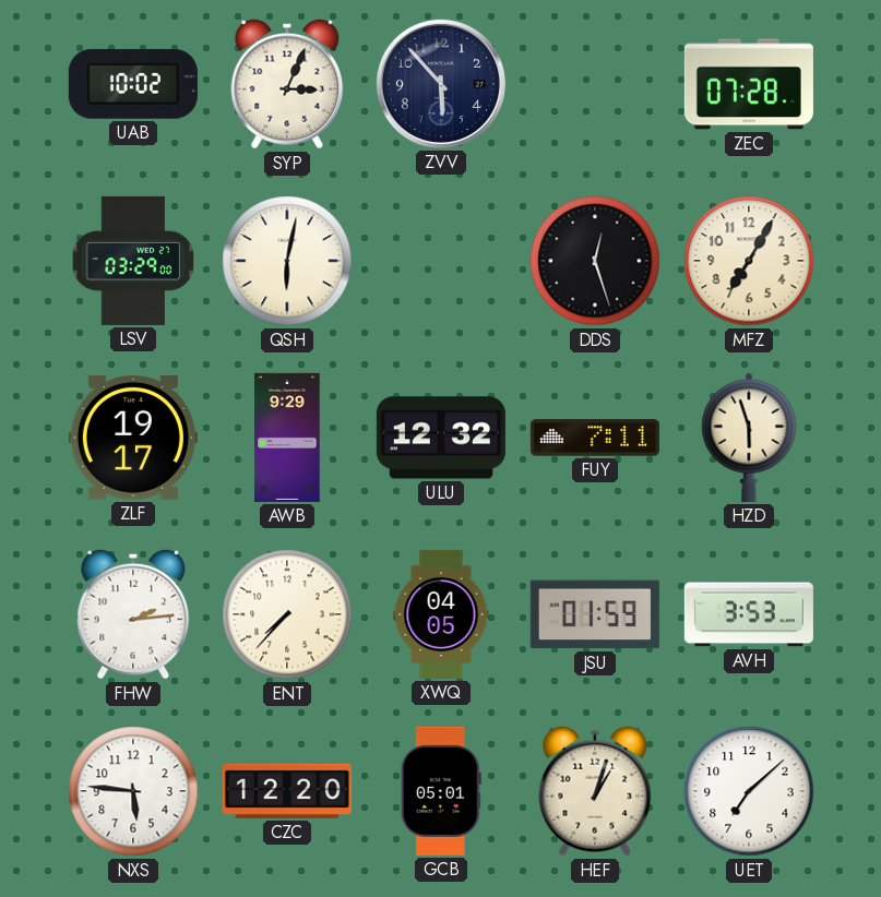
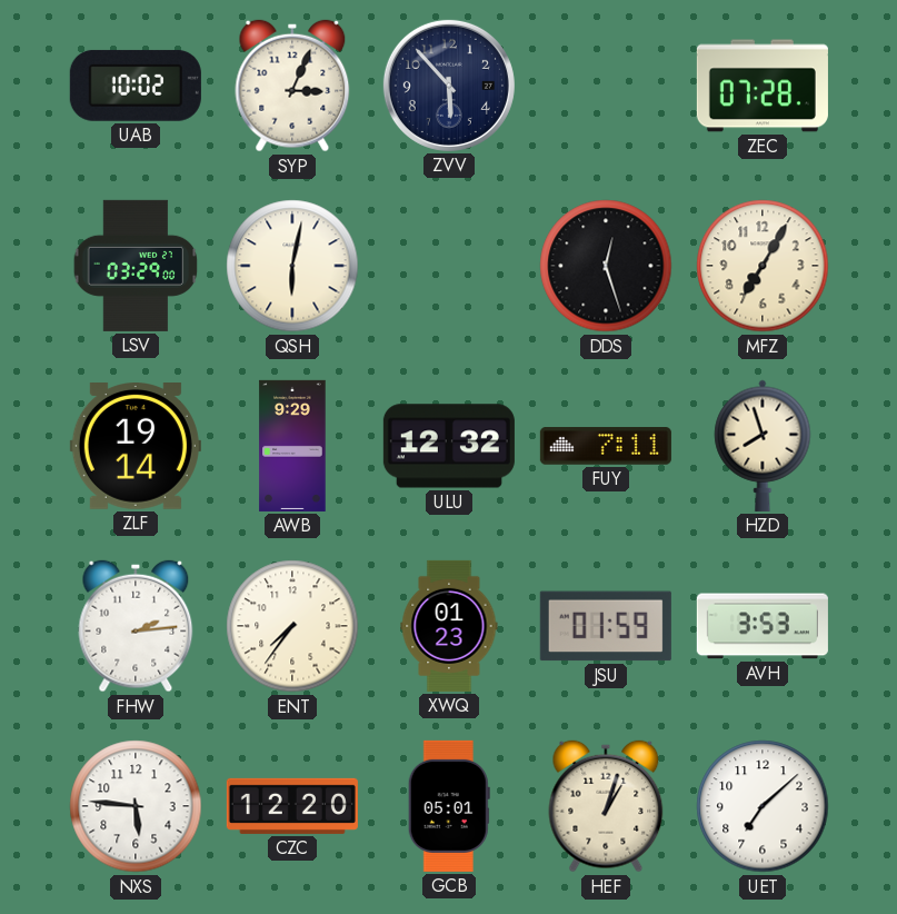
ZLF: 19:17 -> 19:14
HZD: 5:57 -> 7:57
ENT: 7:37 -> 7:36
XWQ: 04:05 -> 01:23
